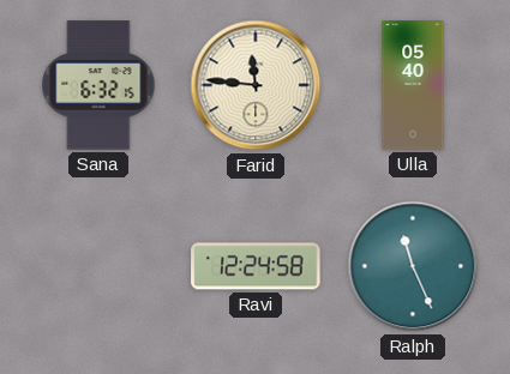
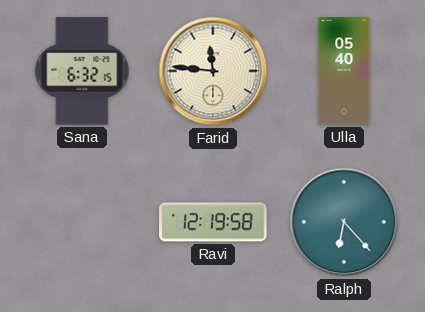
Ravi: 12:24 -> 12:19
Ralph: 11:26 -> 6:23
